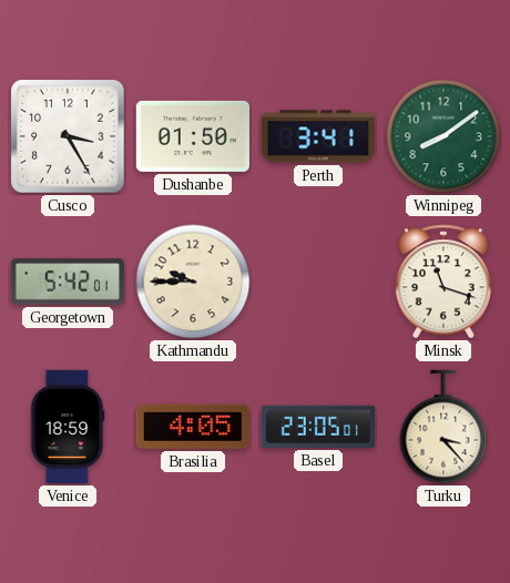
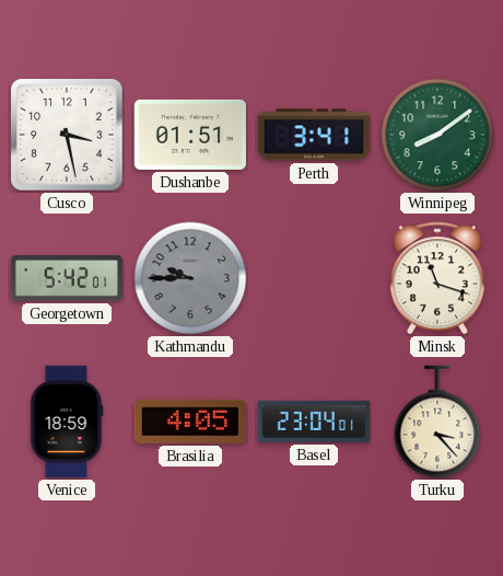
Cusco: 3:25 -> 3:28
Dushanbe: 01:50 -> 01:51
Kathmandu dial: cream -> grey
Basel: 23:05 -> 23:04
